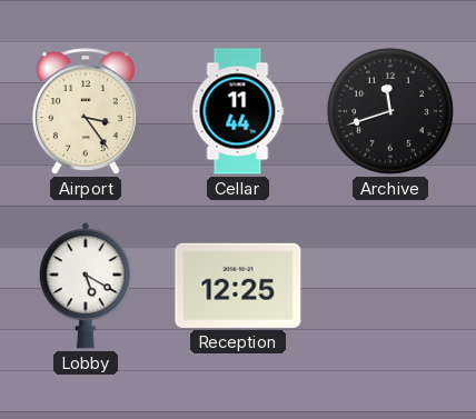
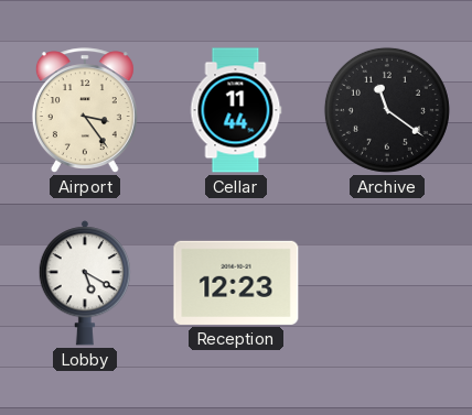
Archive: 11:42 -> 11:21
Reception: 12:25 -> 12:23
